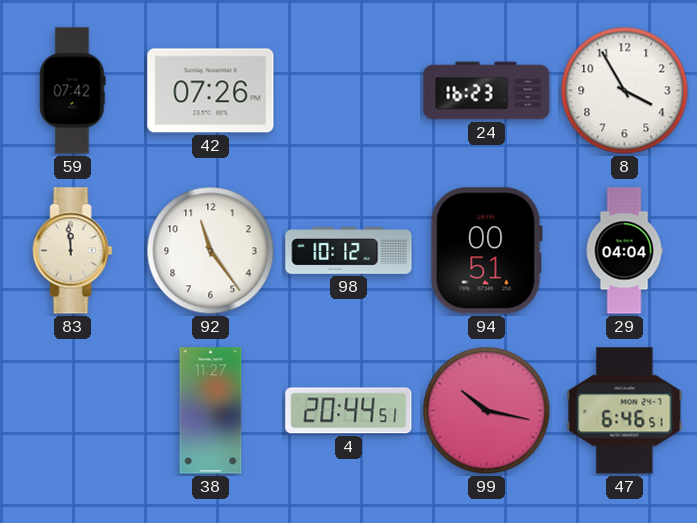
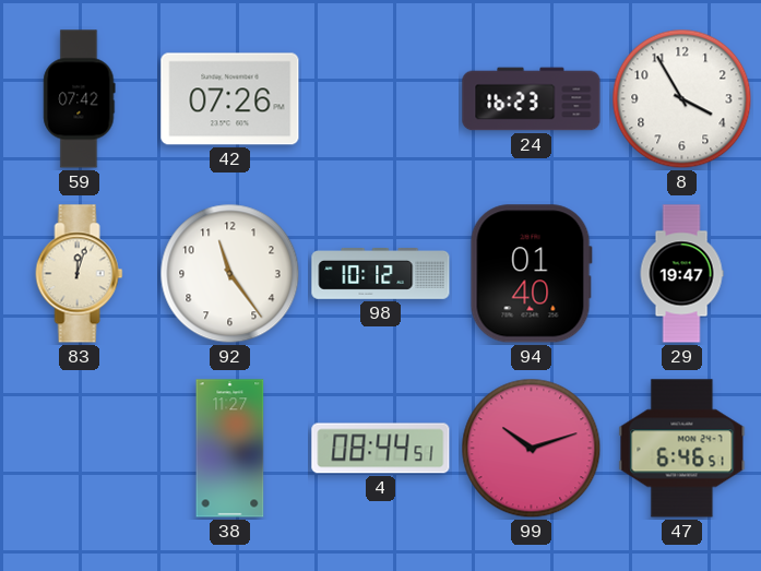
83: 11:59 -> 12:03
94: 00:51 -> 01:40
29: 04:04 -> 19:47
4: 20:44 -> 08:44
99: 10:17 -> 10:12
